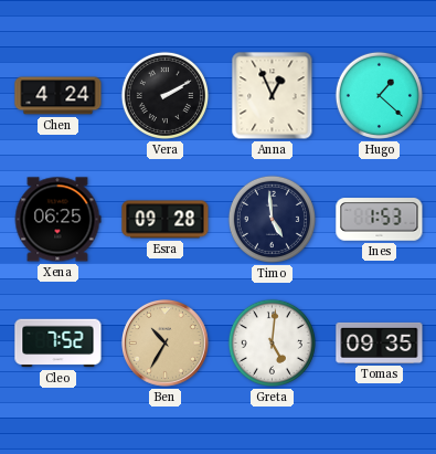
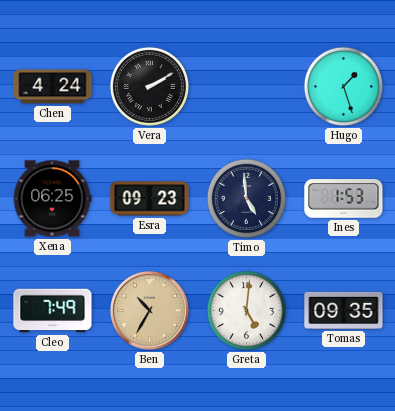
Anna: 12:56 -> none
Hugo: 1:22 -> 1:27
Esra: 09:28 -> 09:23
Cleo: 7:52 -> 7:49
